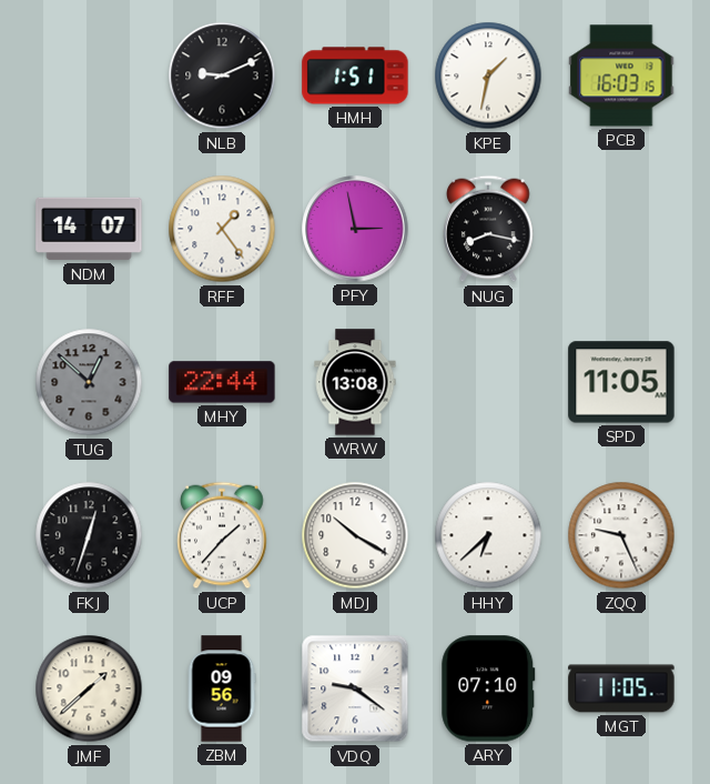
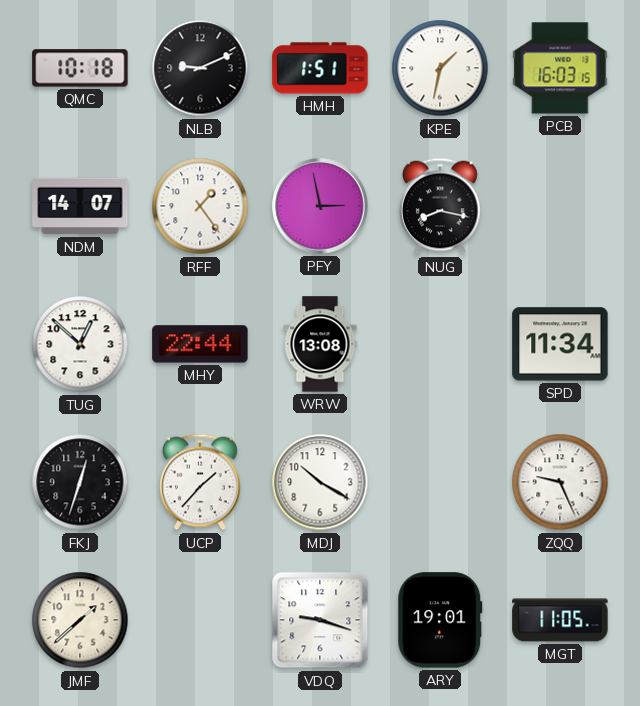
QMC: none -> 10:18
TUG dial: grey -> white
SPD: 11:05 -> 11:34
HHY: 6:38 -> none
ZBM: 09:56 -> none
VDQ: 9:21 -> 9:18
ARY: 07:10 -> 19:01
